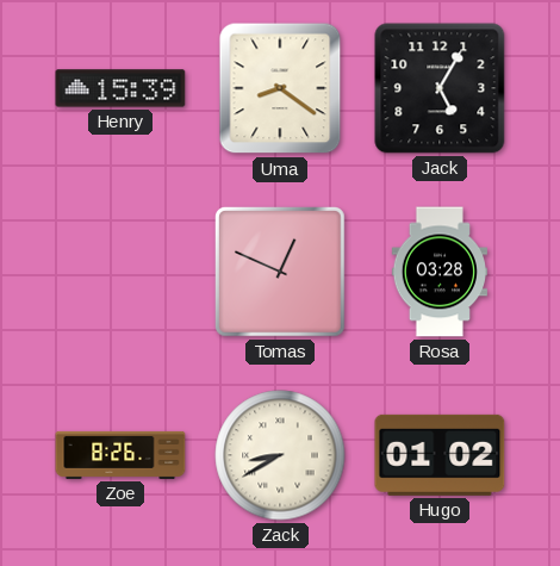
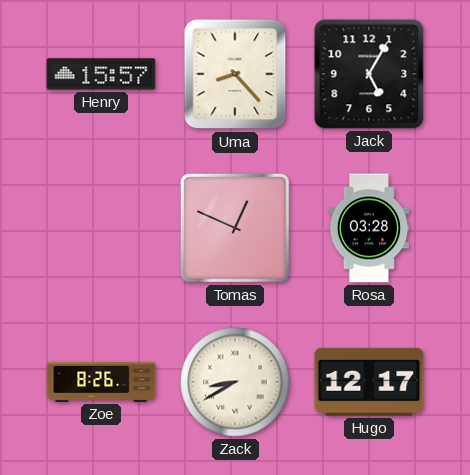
Henry: 15:39 -> 15:57
Uma: 8:21 -> 8:23
Hugo: 01:02 -> 12:17
